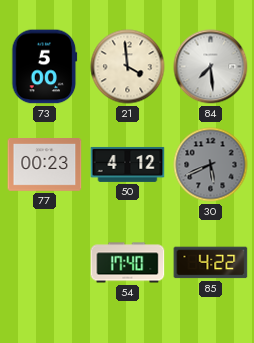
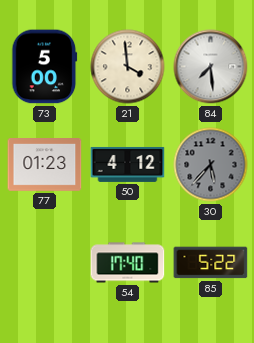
77: 00:23 -> 01:23
30: 5:41 -> 5:37
85: 4:22 -> 5:22
